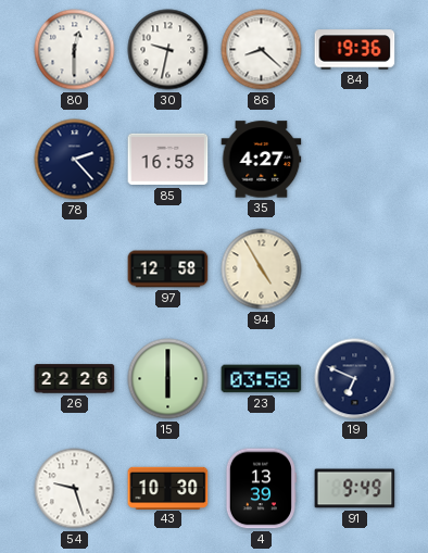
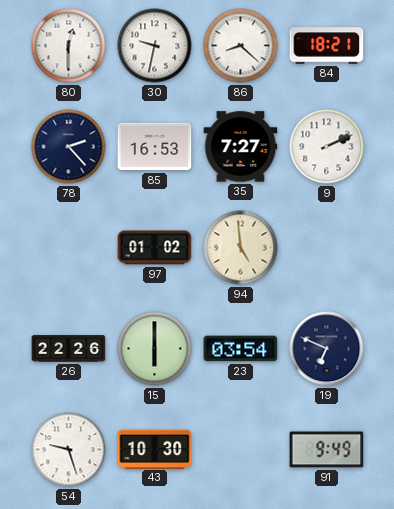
84: 19:36 -> 18:21
35: 4:27 -> 7:27
9: none -> 2:11
97: 12:58 -> 01:02
94: 4:55 -> 4:59
23: 03:58 -> 03:54
4: 13:39 -> none
